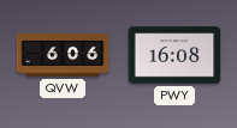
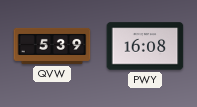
QVW: 6:06 -> 5:39
